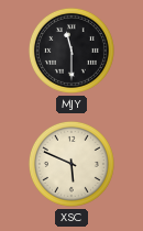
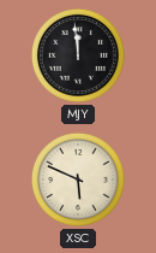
MJY: 11:30 -> 11:59
